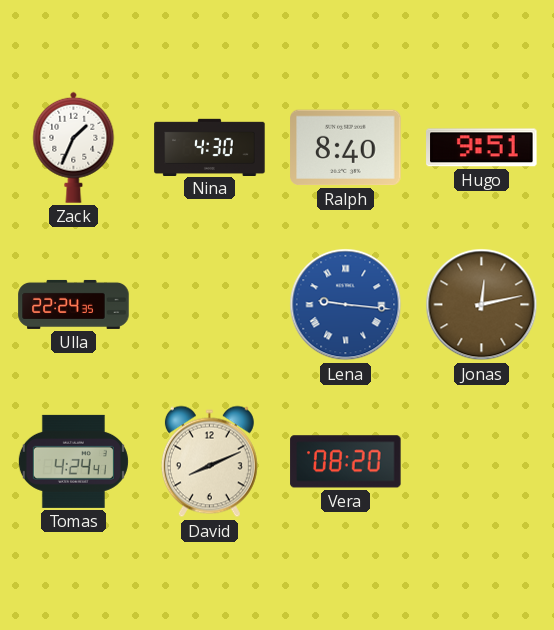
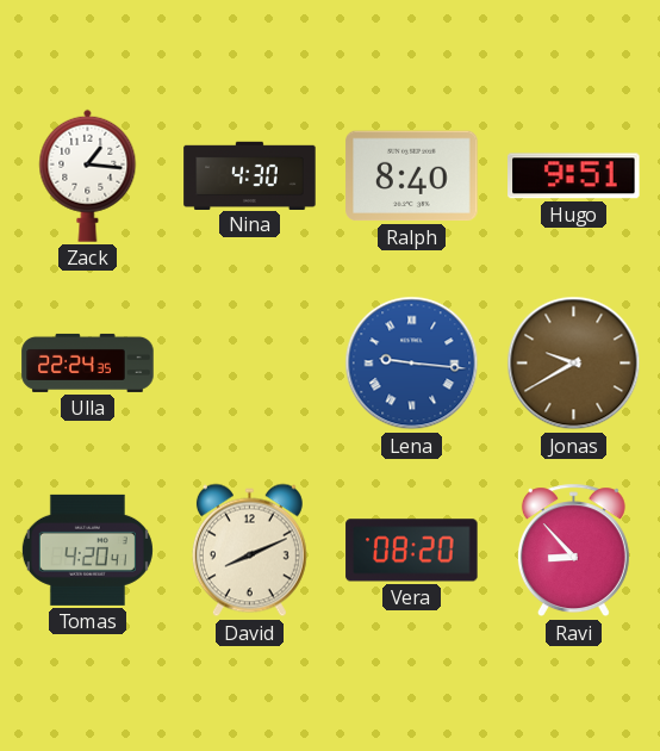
Zack: 1:34 -> 1:16
Jonas: 12:13 -> 9:40
Tomas: 4:24 -> 4:20
Ravi: none -> 8:53
